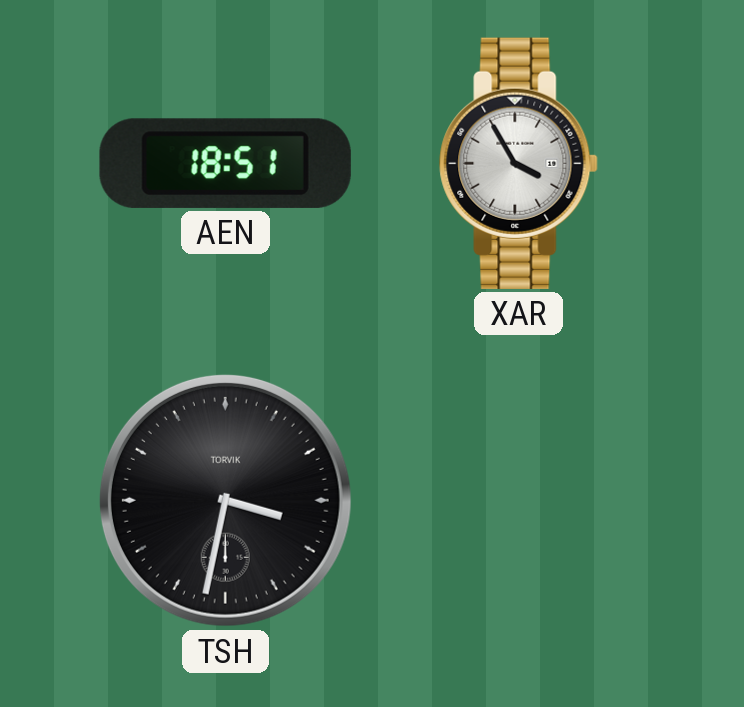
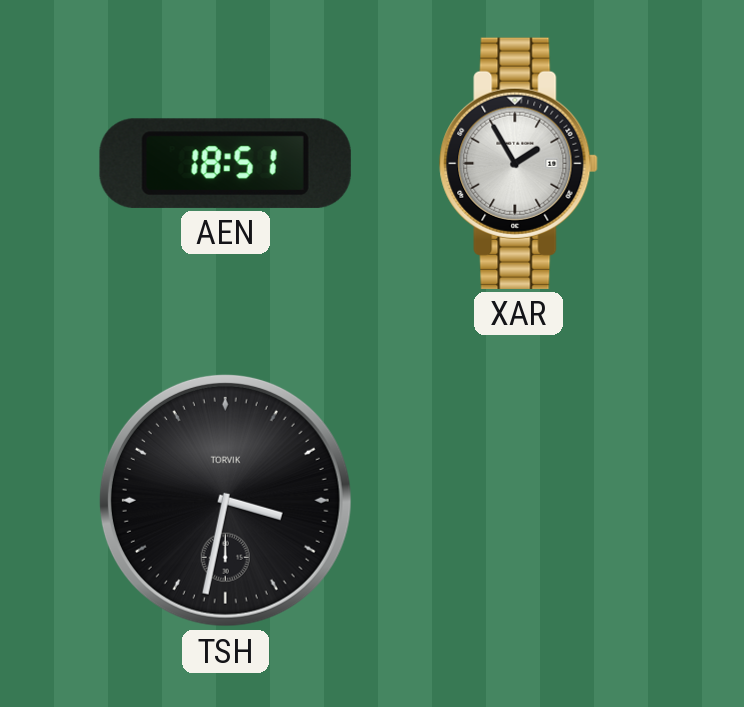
XAR: 3:55 -> 1:55
